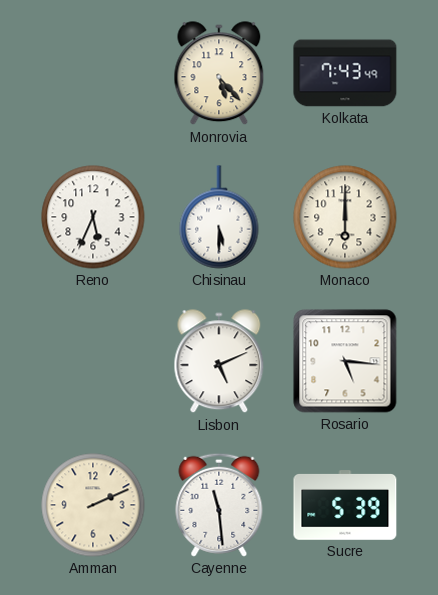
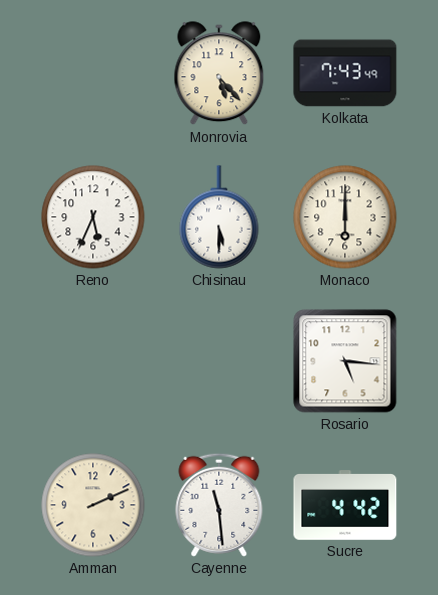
Lisbon: 5:11 -> none
Sucre: 5:39 -> 4:42
